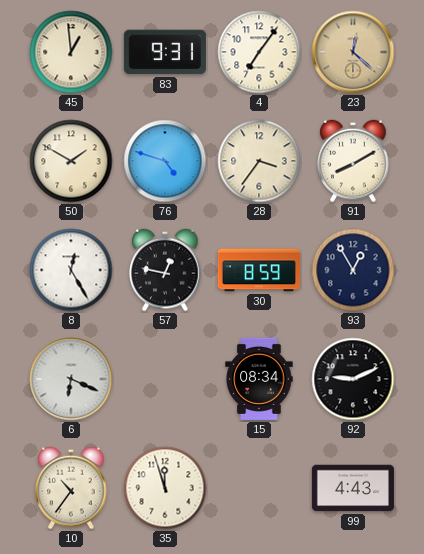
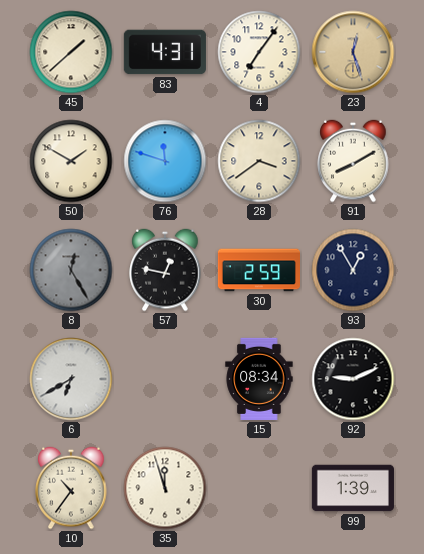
45: 12:59 -> 1:38
83: 9:31 -> 4:31
23: 12:22 -> 12:27
76: 4:48 -> 11:48
28: 3:36 -> 3:39
8 dial: white -> grey
30: 8:59 -> 2:59
6: 6:19 -> 6:40
99: 4:43 -> 1:39
